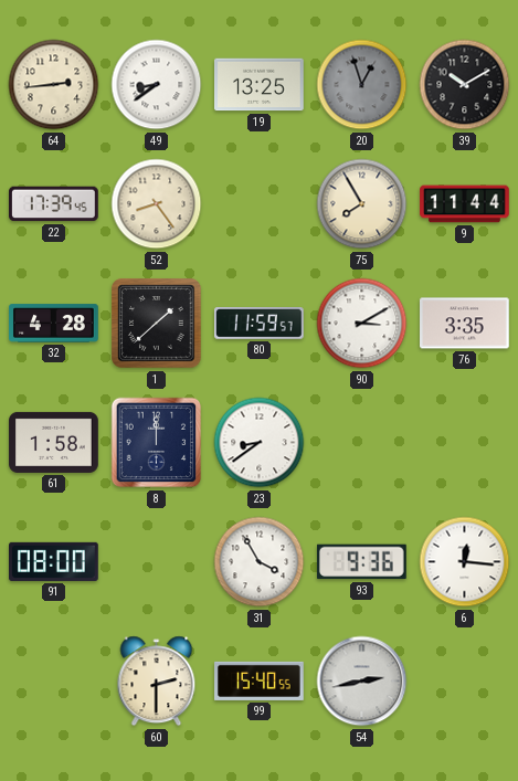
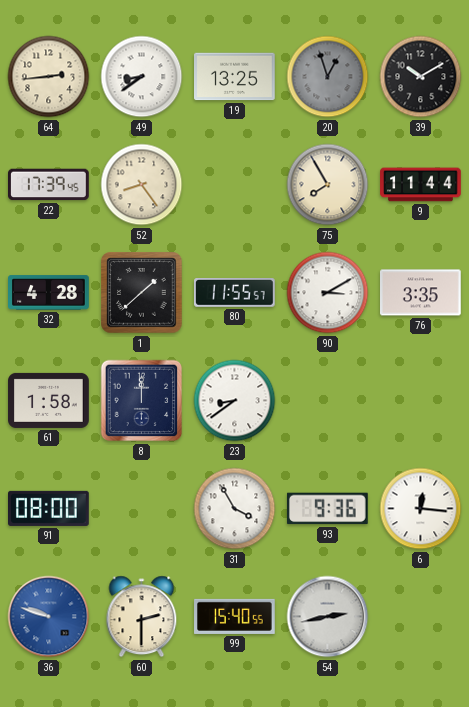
80: 11:59 -> 11:55
36: none -> 9:48
